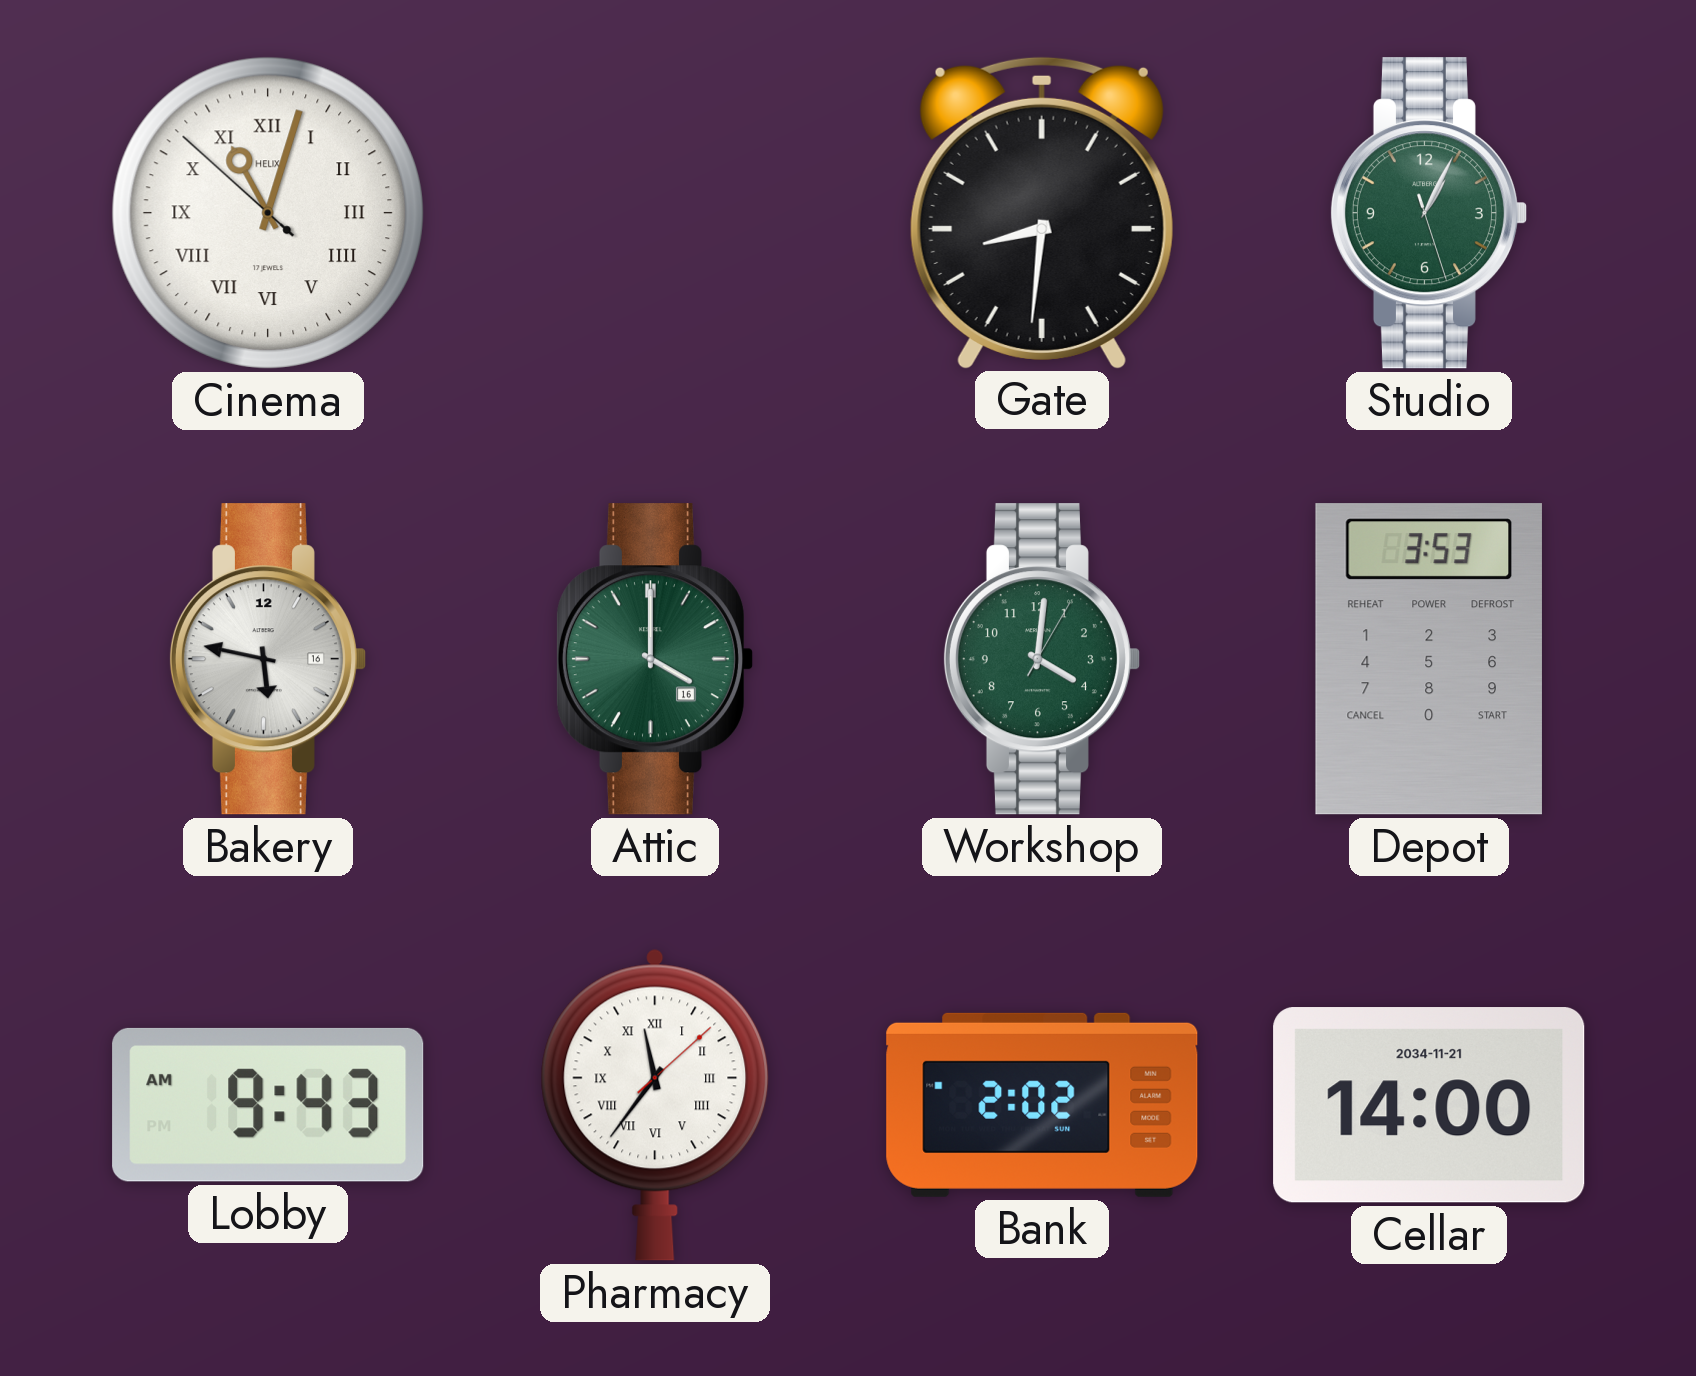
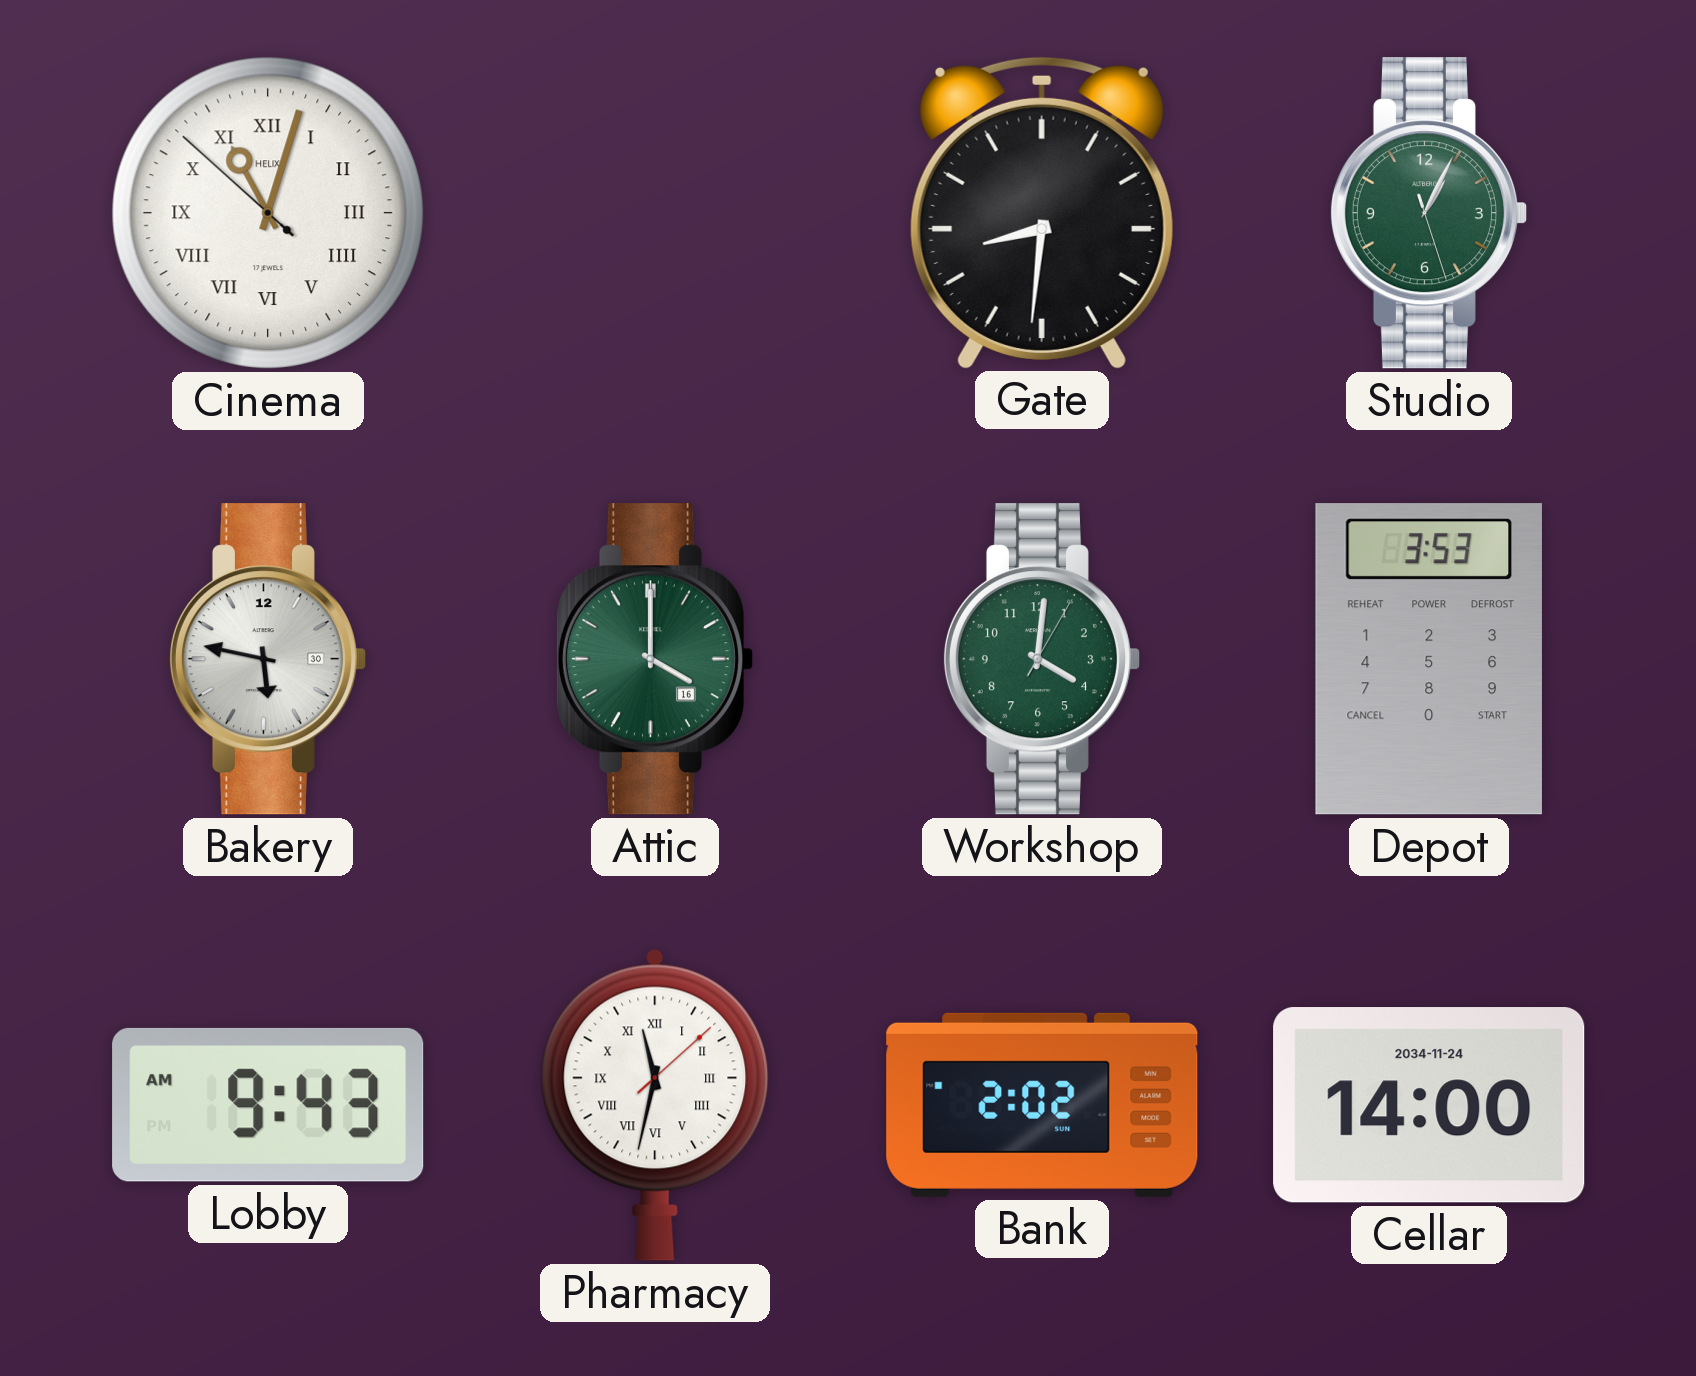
Bakery date: 16 -> 30
Pharmacy: 11:36 -> 11:32
Cellar date: 2034-11-21 -> 2034-11-24
